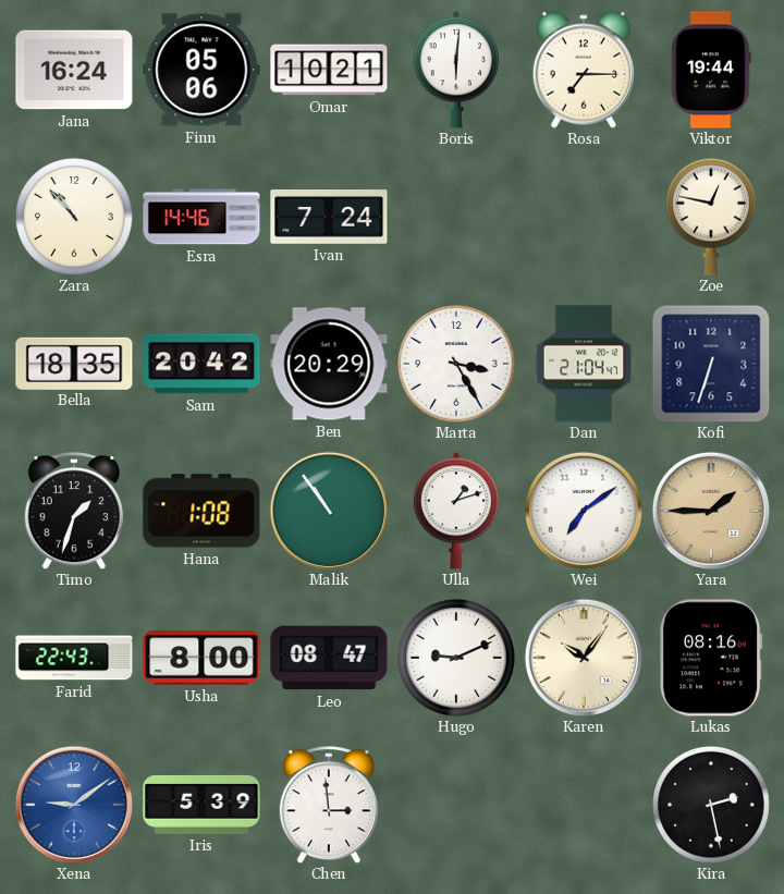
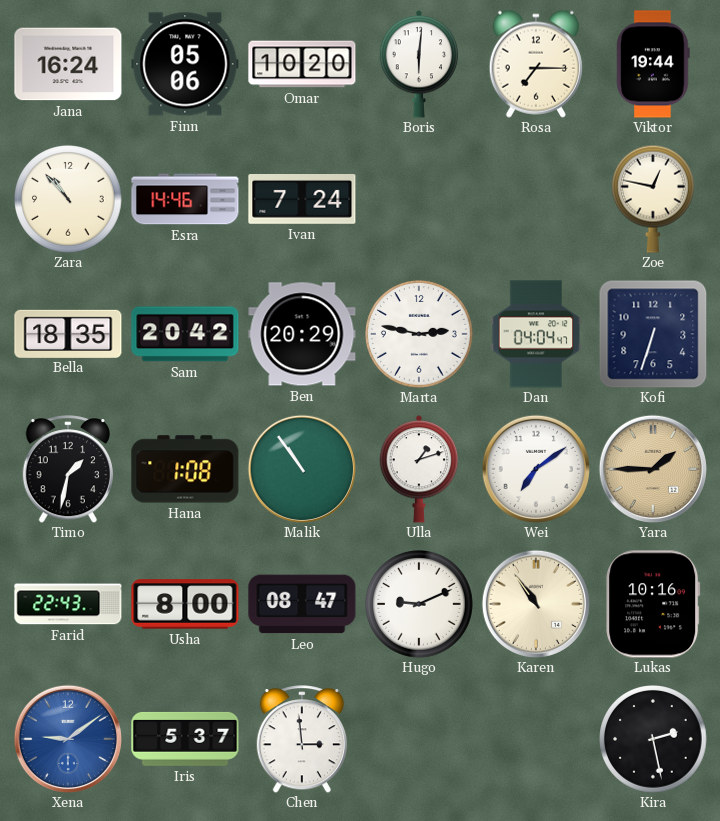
Omar: 10:21 -> 10:20
Marta: 3:25 -> 2:47
Dan: 21:04 -> 04:04
Timo: 1:33 -> 1:32
Karen: 10:06 -> 10:54
Lukas: 08:16 -> 10:16
Iris: 5:39 -> 5:37
